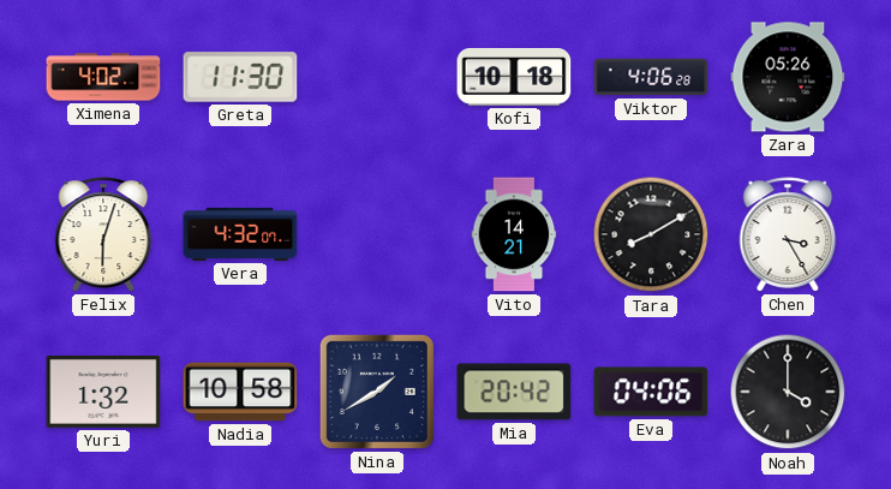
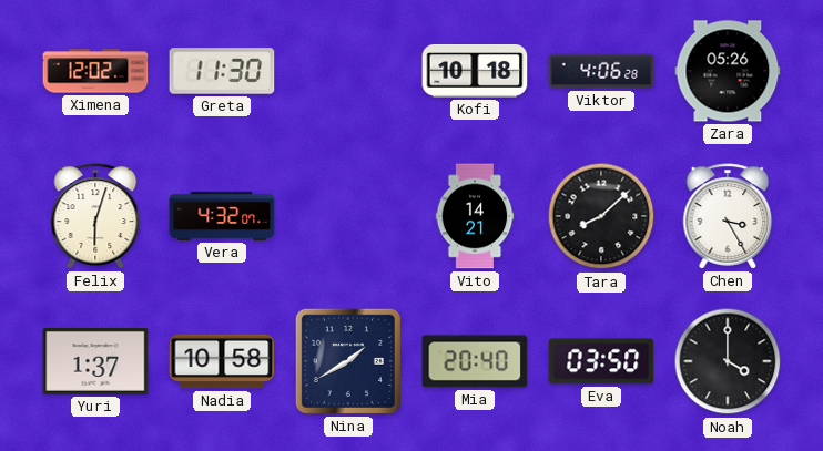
Ximena: 4:02 -> 12:02
Tara: 8:10 -> 8:08
Yuri: 1:32 -> 1:37
Mia: 20:42 -> 20:40
Eva: 04:06 -> 03:50
